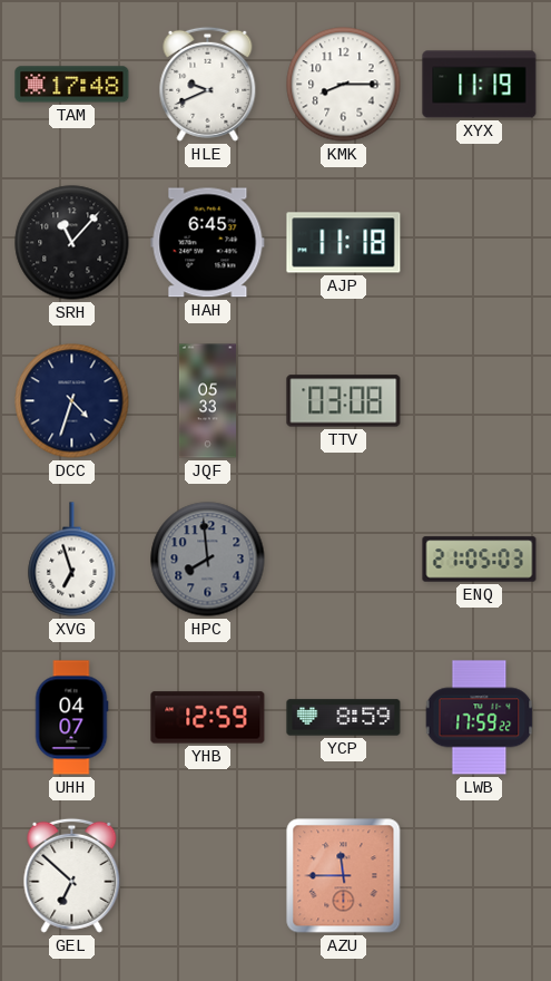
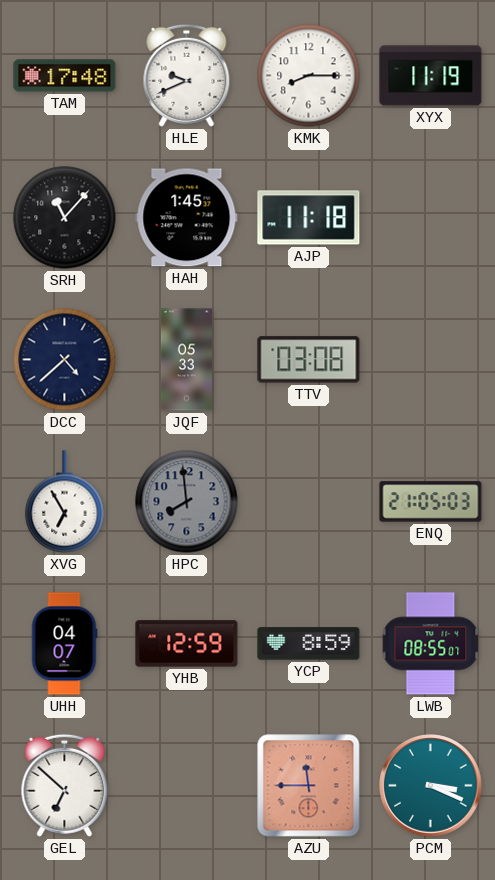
HAH: 6:45 -> 1:45
DCC: 4:33 -> 4:38
XVG: 6:57 -> 6:55
LWB: 17:59 -> 08:55
PCM: none -> 3:19
